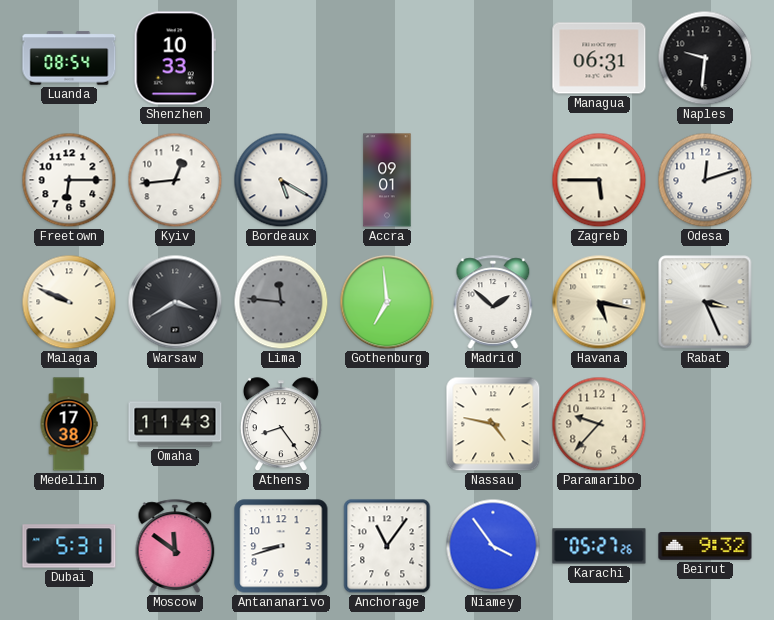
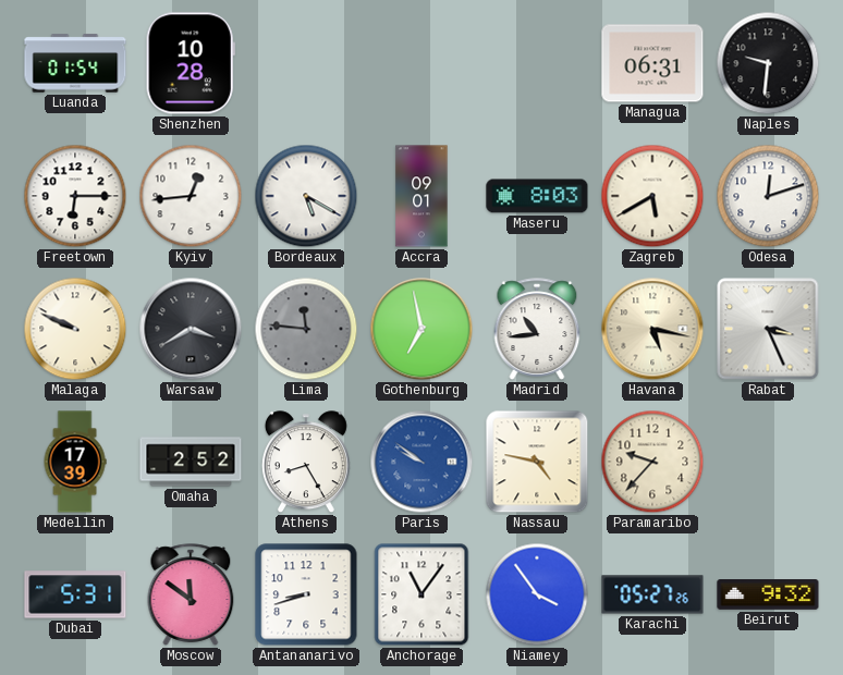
Luanda: 08:54 -> 01:54
Shenzhen: 10:33 -> 10:28
Maseru: none -> 8:03
Zagreb: 5:45 -> 5:40
Gothenburg: 6:59 -> 6:58
Madrid: 1:52 -> 10:44
Medellin: 17:38 -> 17:39
Omaha: 11:43 -> 2:52
Athens: 8:24 -> 8:25
Paris: none -> 9:51
